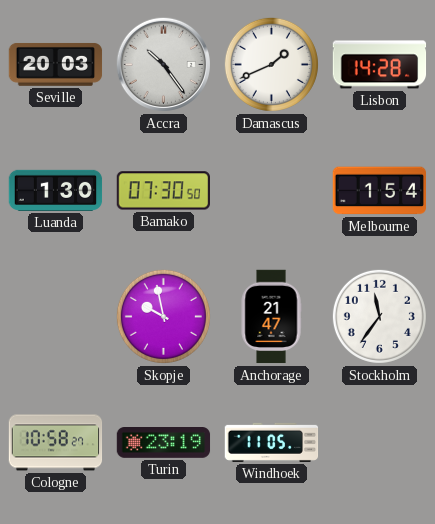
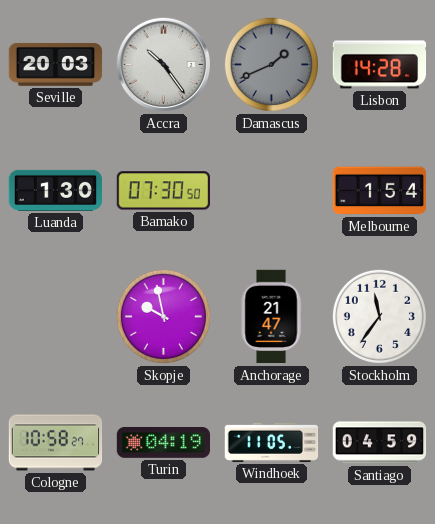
Damascus dial: white -> grey
Turin: 23:19 -> 04:19
Santiago: none -> 04:59
